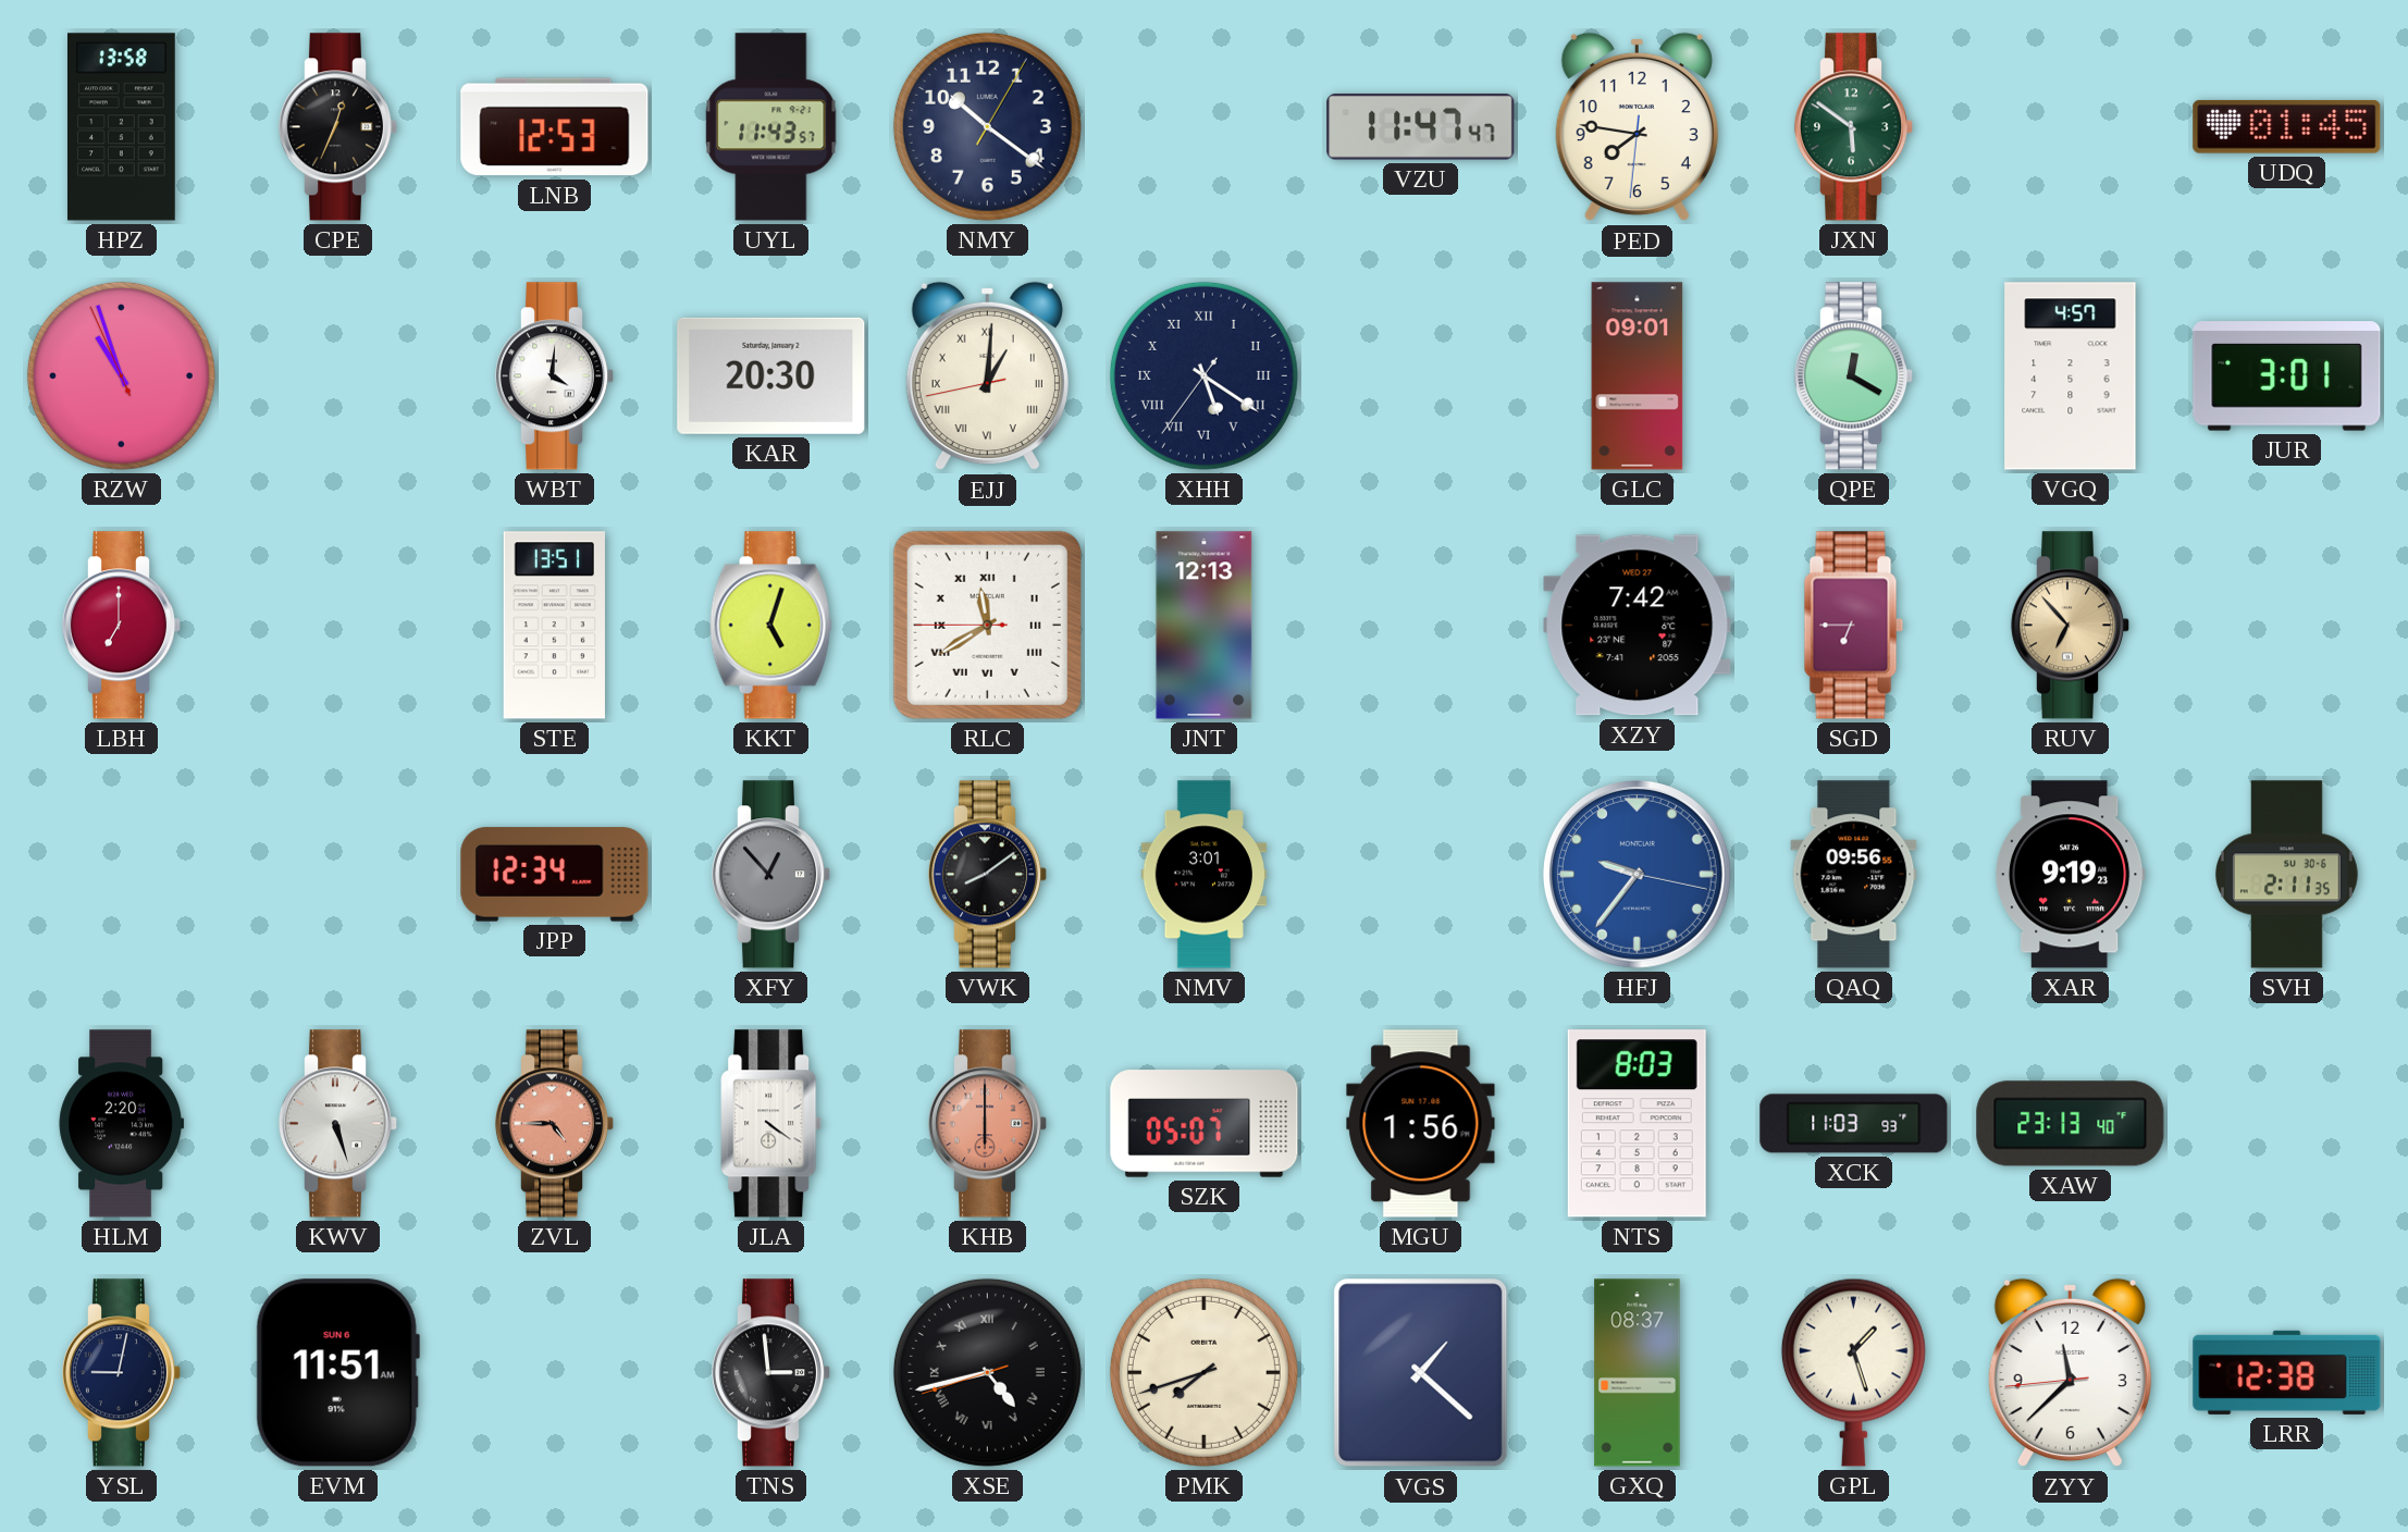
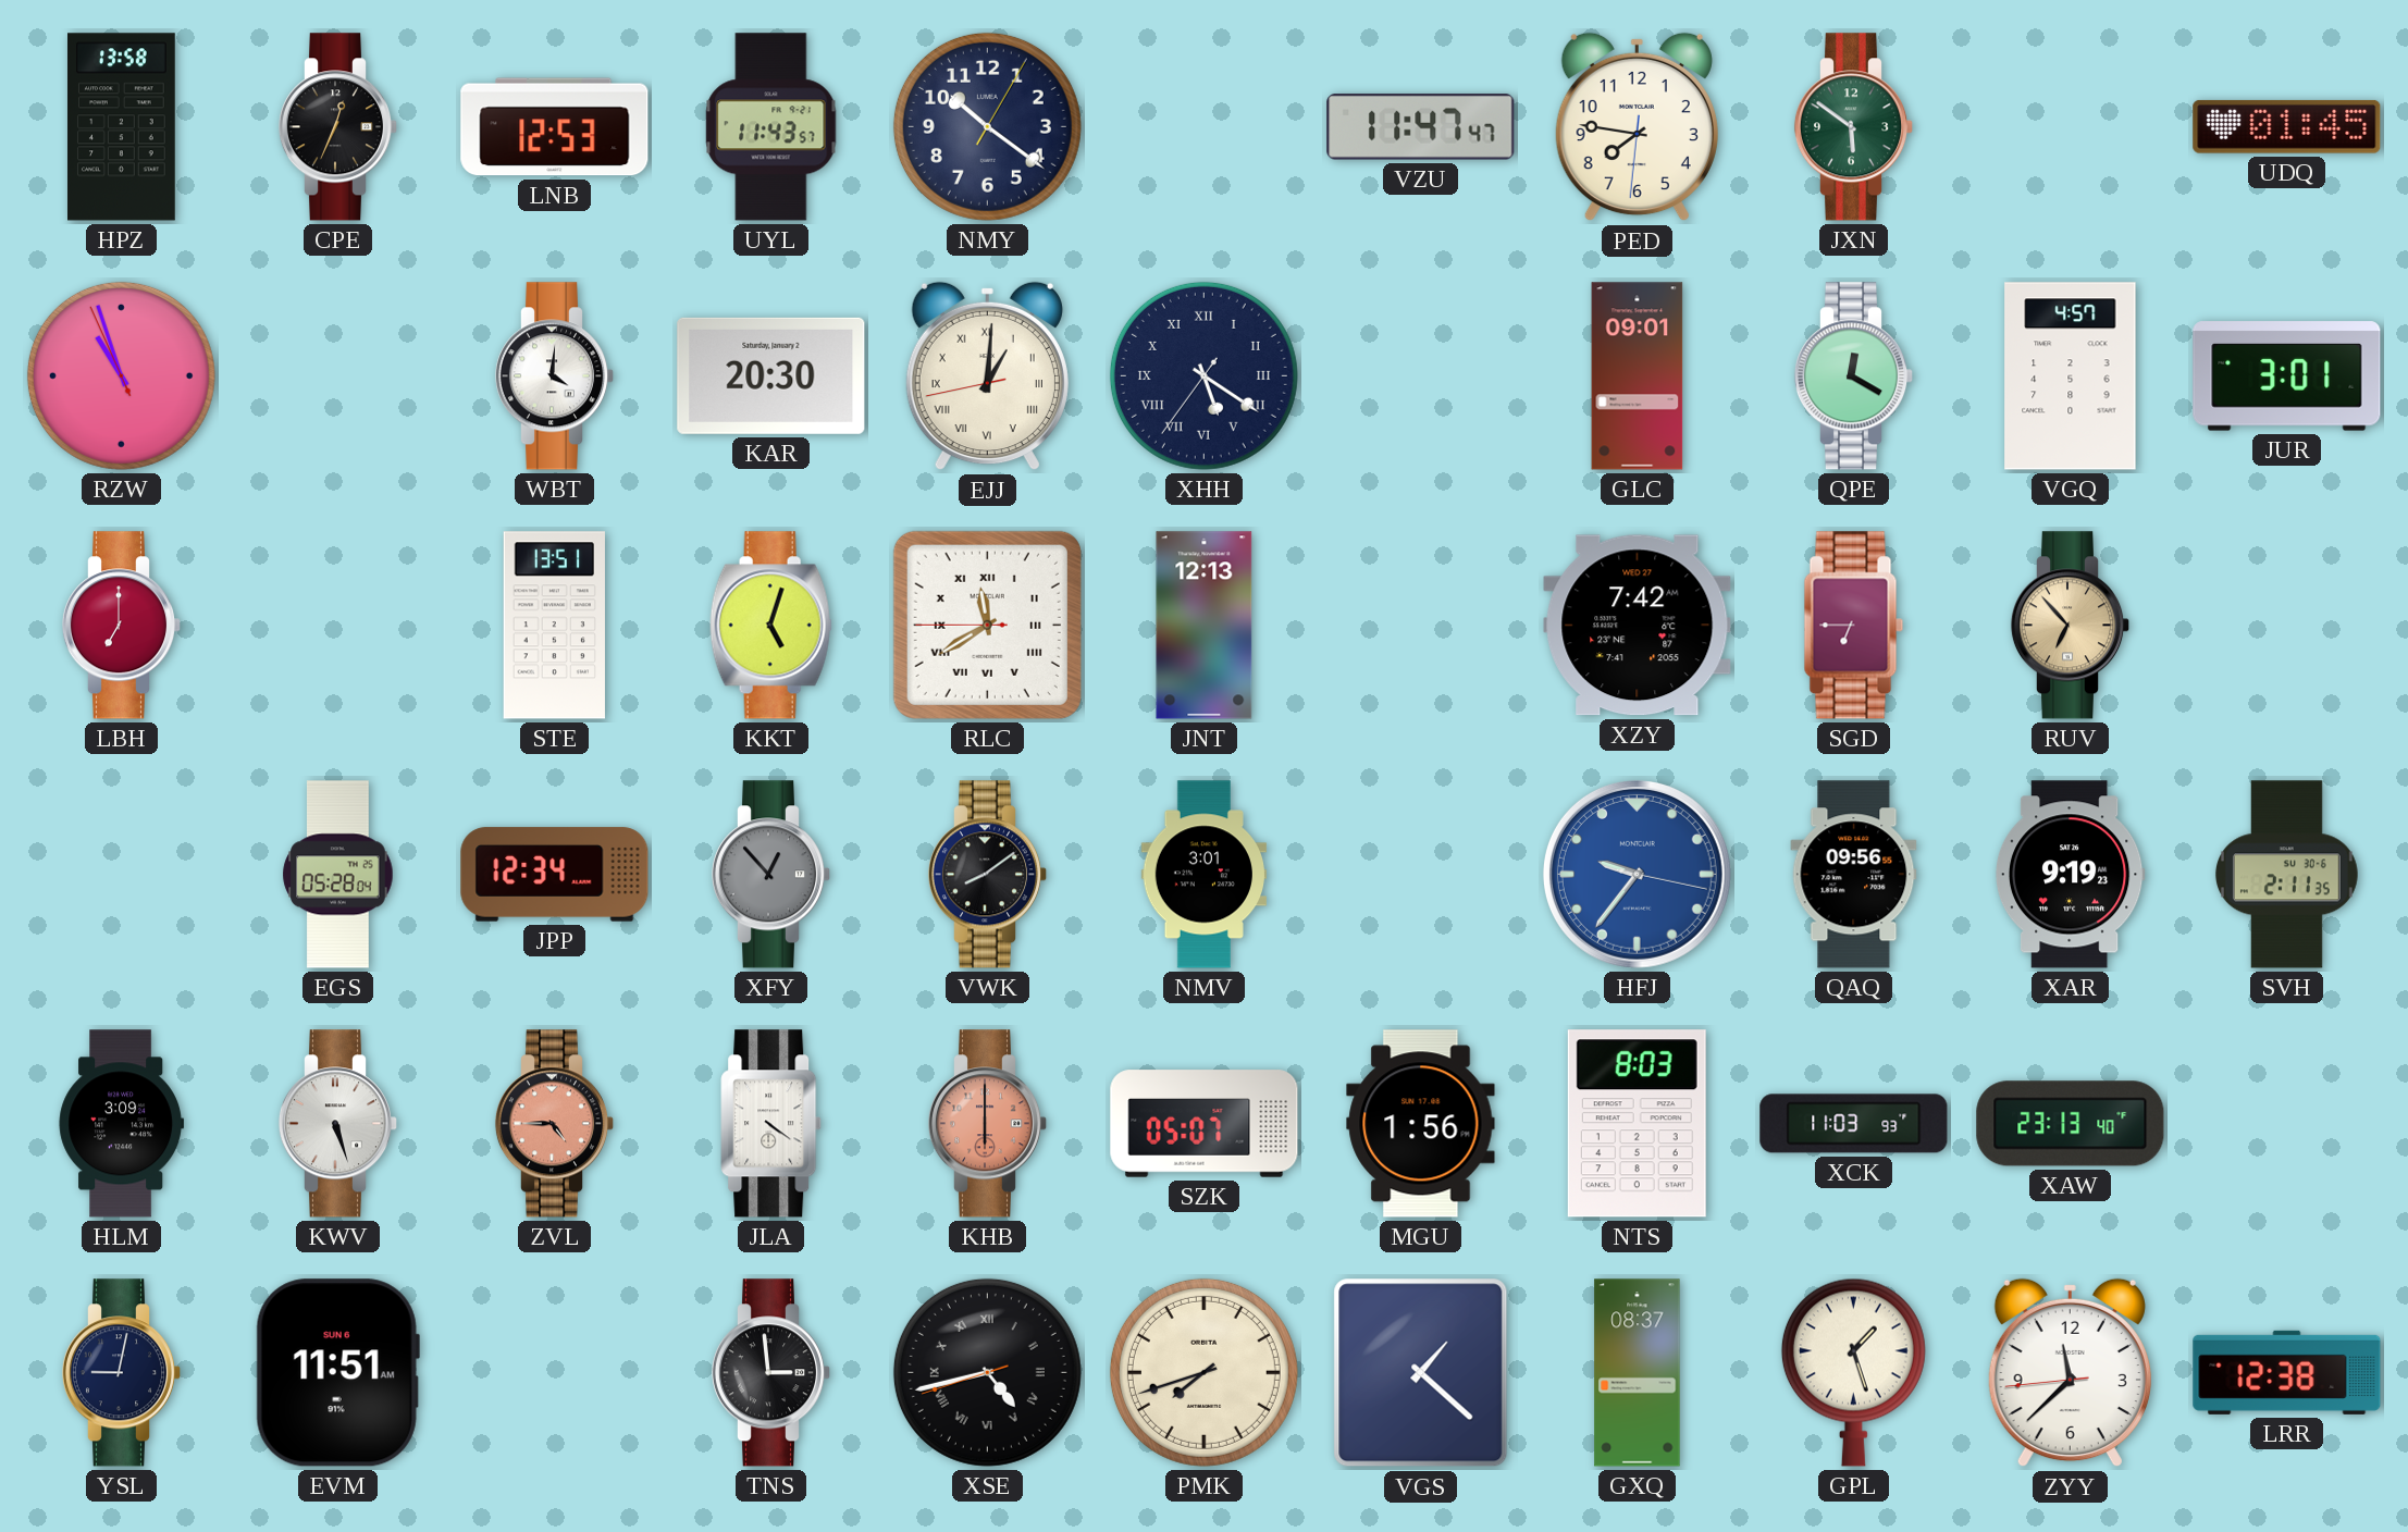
EGS: none -> 05:28
HLM: 2:20 -> 3:09
